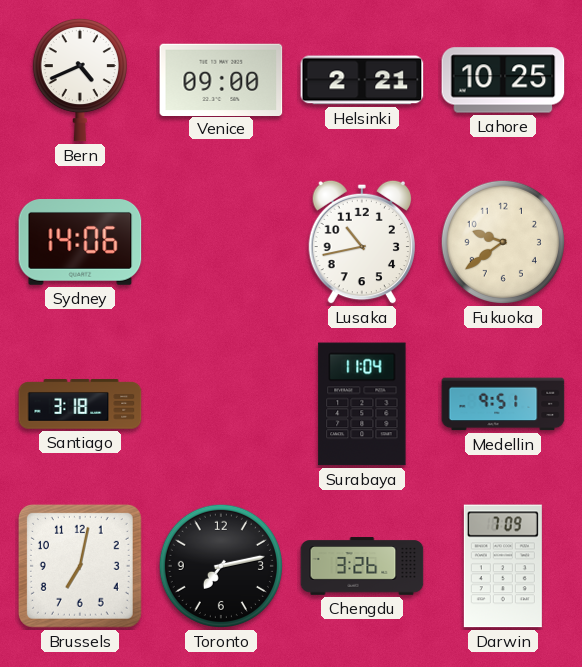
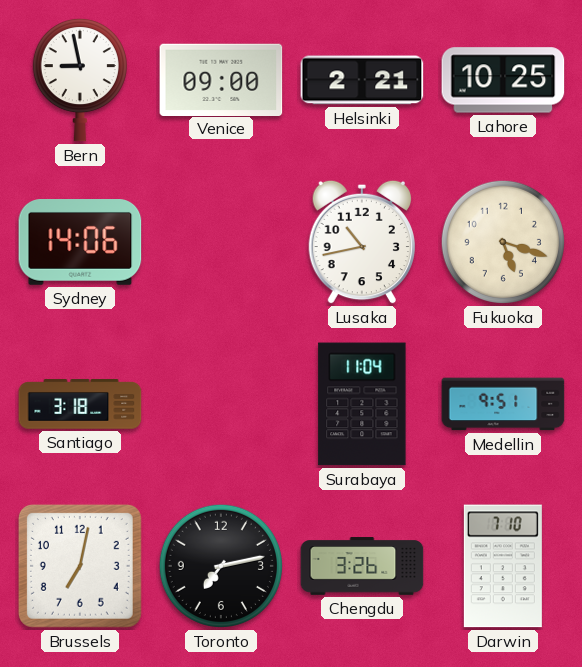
Bern: 4:41 -> 8:58
Fukuoka: 9:39 -> 5:18
Darwin: 7:09 -> 7:10
